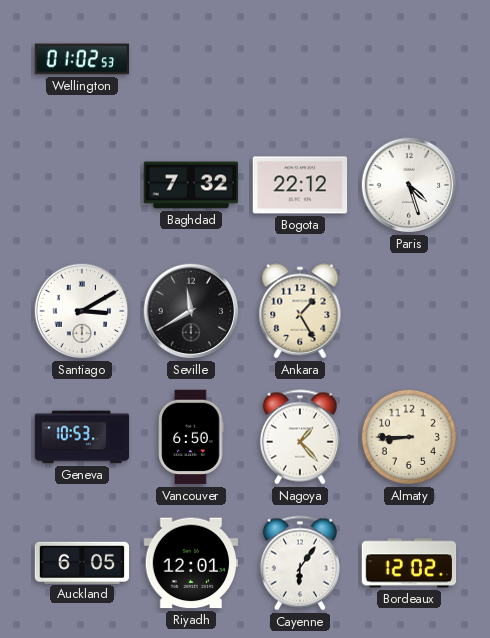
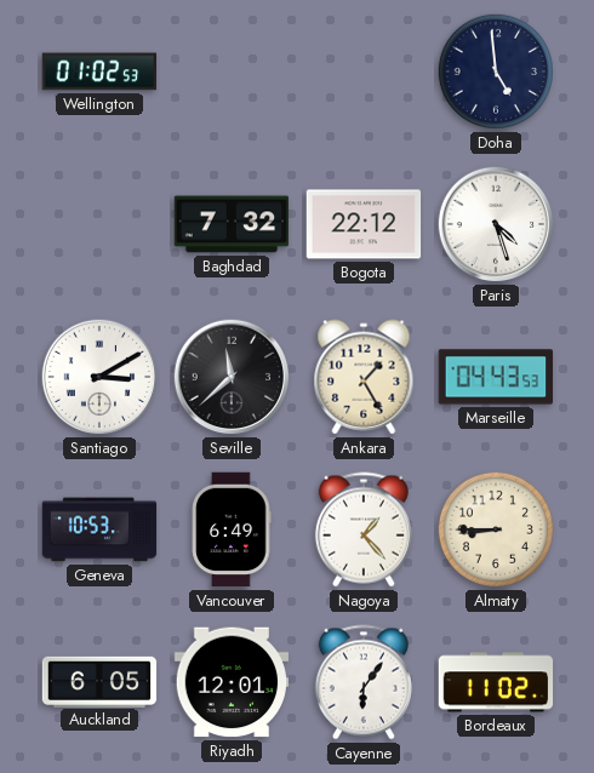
Doha: none -> 4:59
Seville: 11:40 -> 11:38
Marseille: none -> 04:43
Vancouver: 6:50 -> 6:49
Bordeaux: 12:02 -> 11:02
